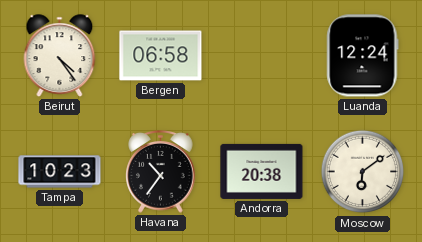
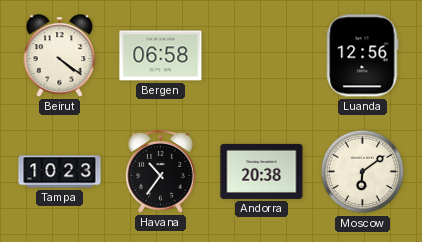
Beirut: 4:24 -> 4:21
Luanda: 12:24 -> 12:56
